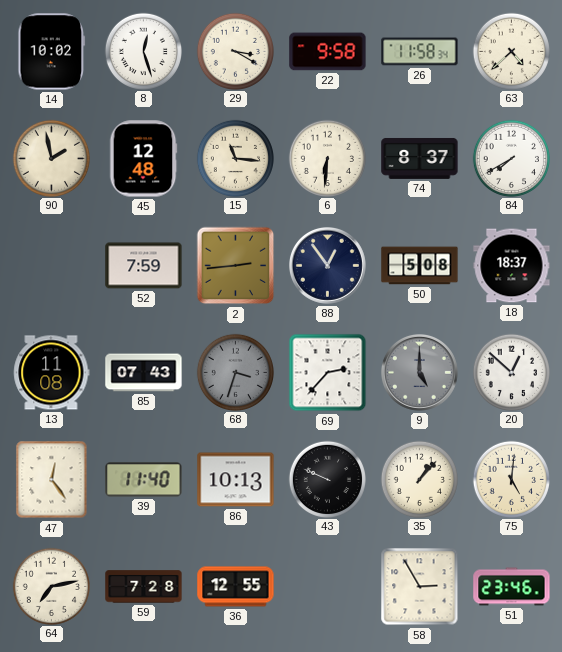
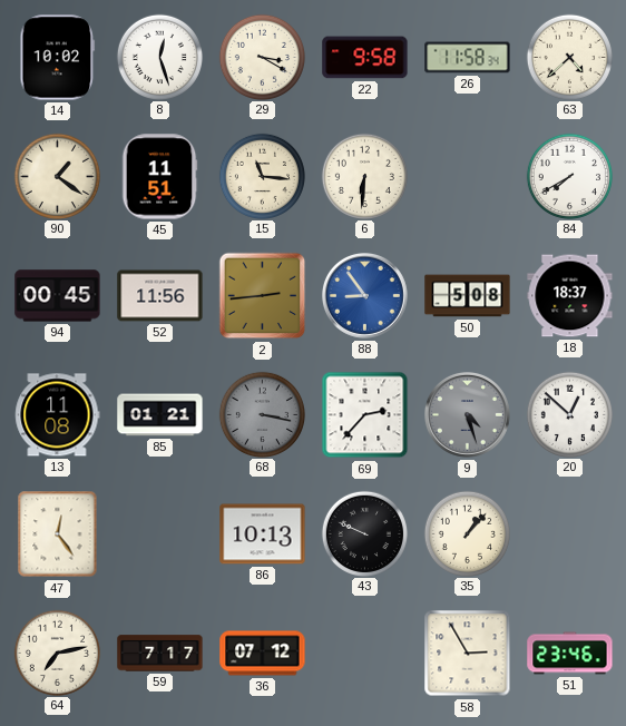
90: 1:58 -> 1:21
45: 12:48 -> 11:51
74: 8:37 -> none
94: none -> 00:45
52: 7:59 -> 11:56
88: 12:54 -> 8:54
88 dial: navy -> blue
85: 07:43 -> 01:21
68: 3:33 -> 3:17
9: 5:00 -> 4:27
39: 11:40 -> none
75: 5:01 -> none
59: 7:28 -> 7:17
36: 12:55 -> 07:12
